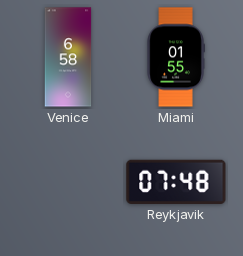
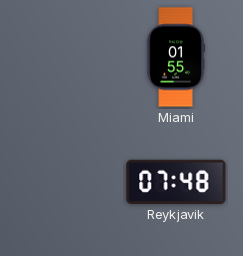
Venice: 6:58 -> none
